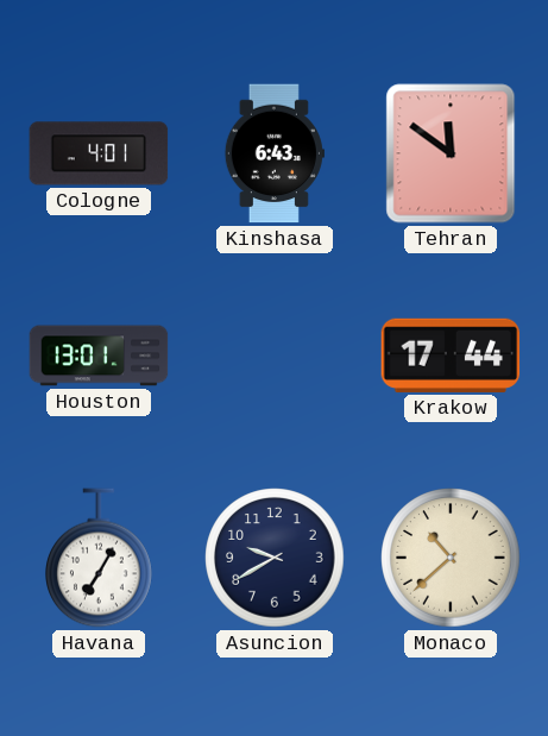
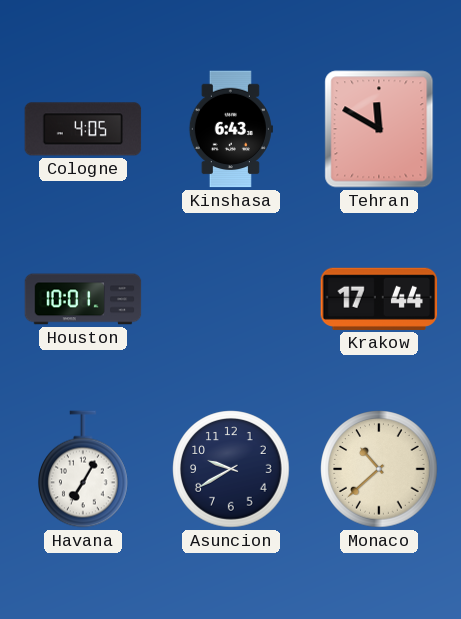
Cologne: 4:01 -> 4:05
Tehran: 11:51 -> 11:50
Houston: 13:01 -> 10:01
